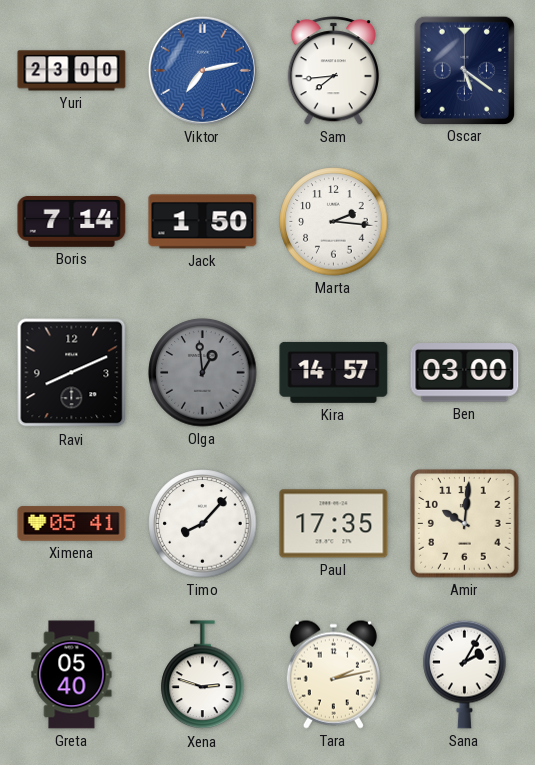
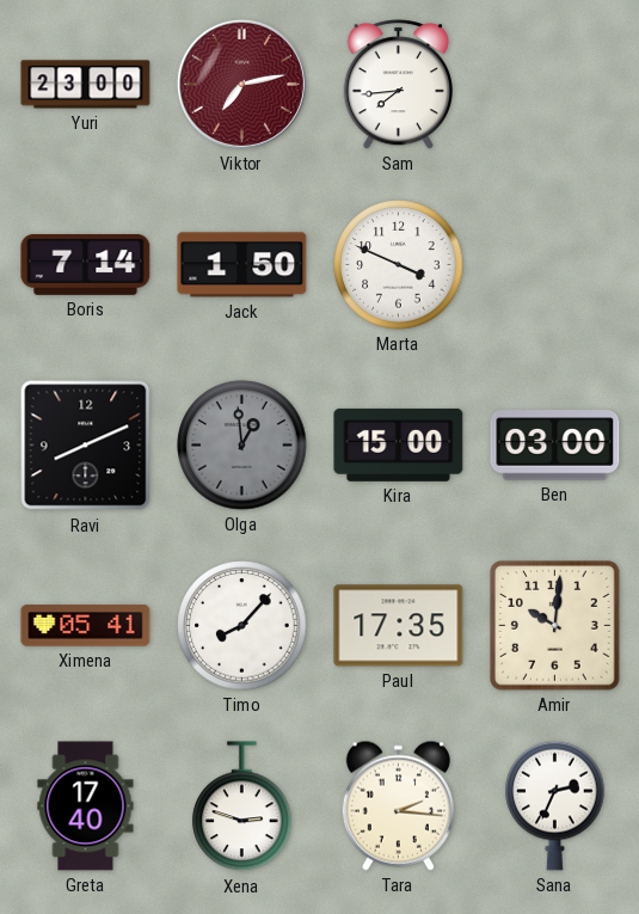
Viktor dial: blue -> burgundy
Oscar: 5:21 -> none
Marta: 2:16 -> 3:49
Kira: 14:57 -> 15:00
Greta: 05:40 -> 17:40
Tara: 2:13 -> 2:16
Sana: 2:05 -> 2:34
